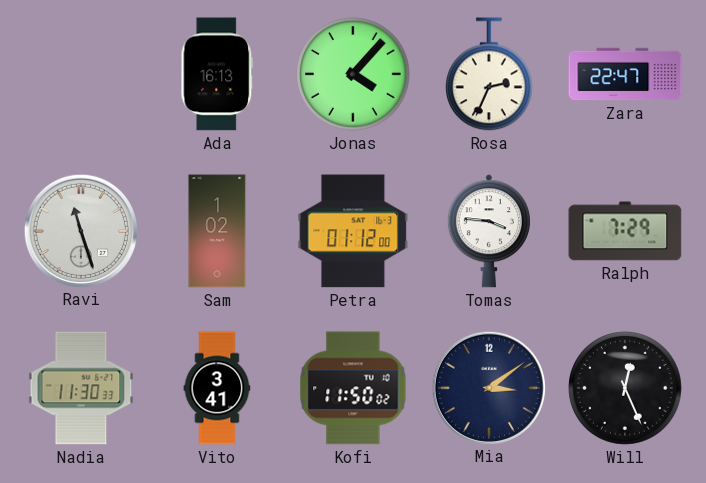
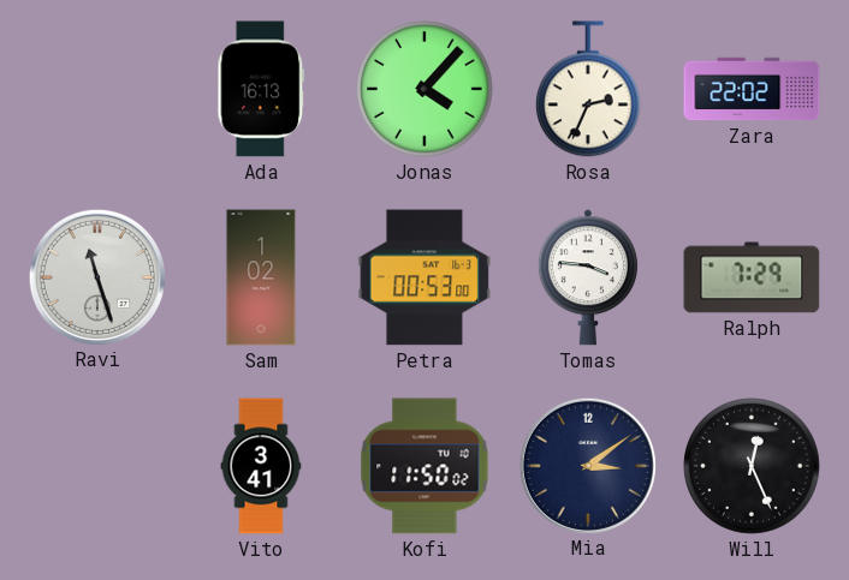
Zara: 22:47 -> 22:02
Petra: 01:12 -> 00:53
Nadia: 11:30 -> none
